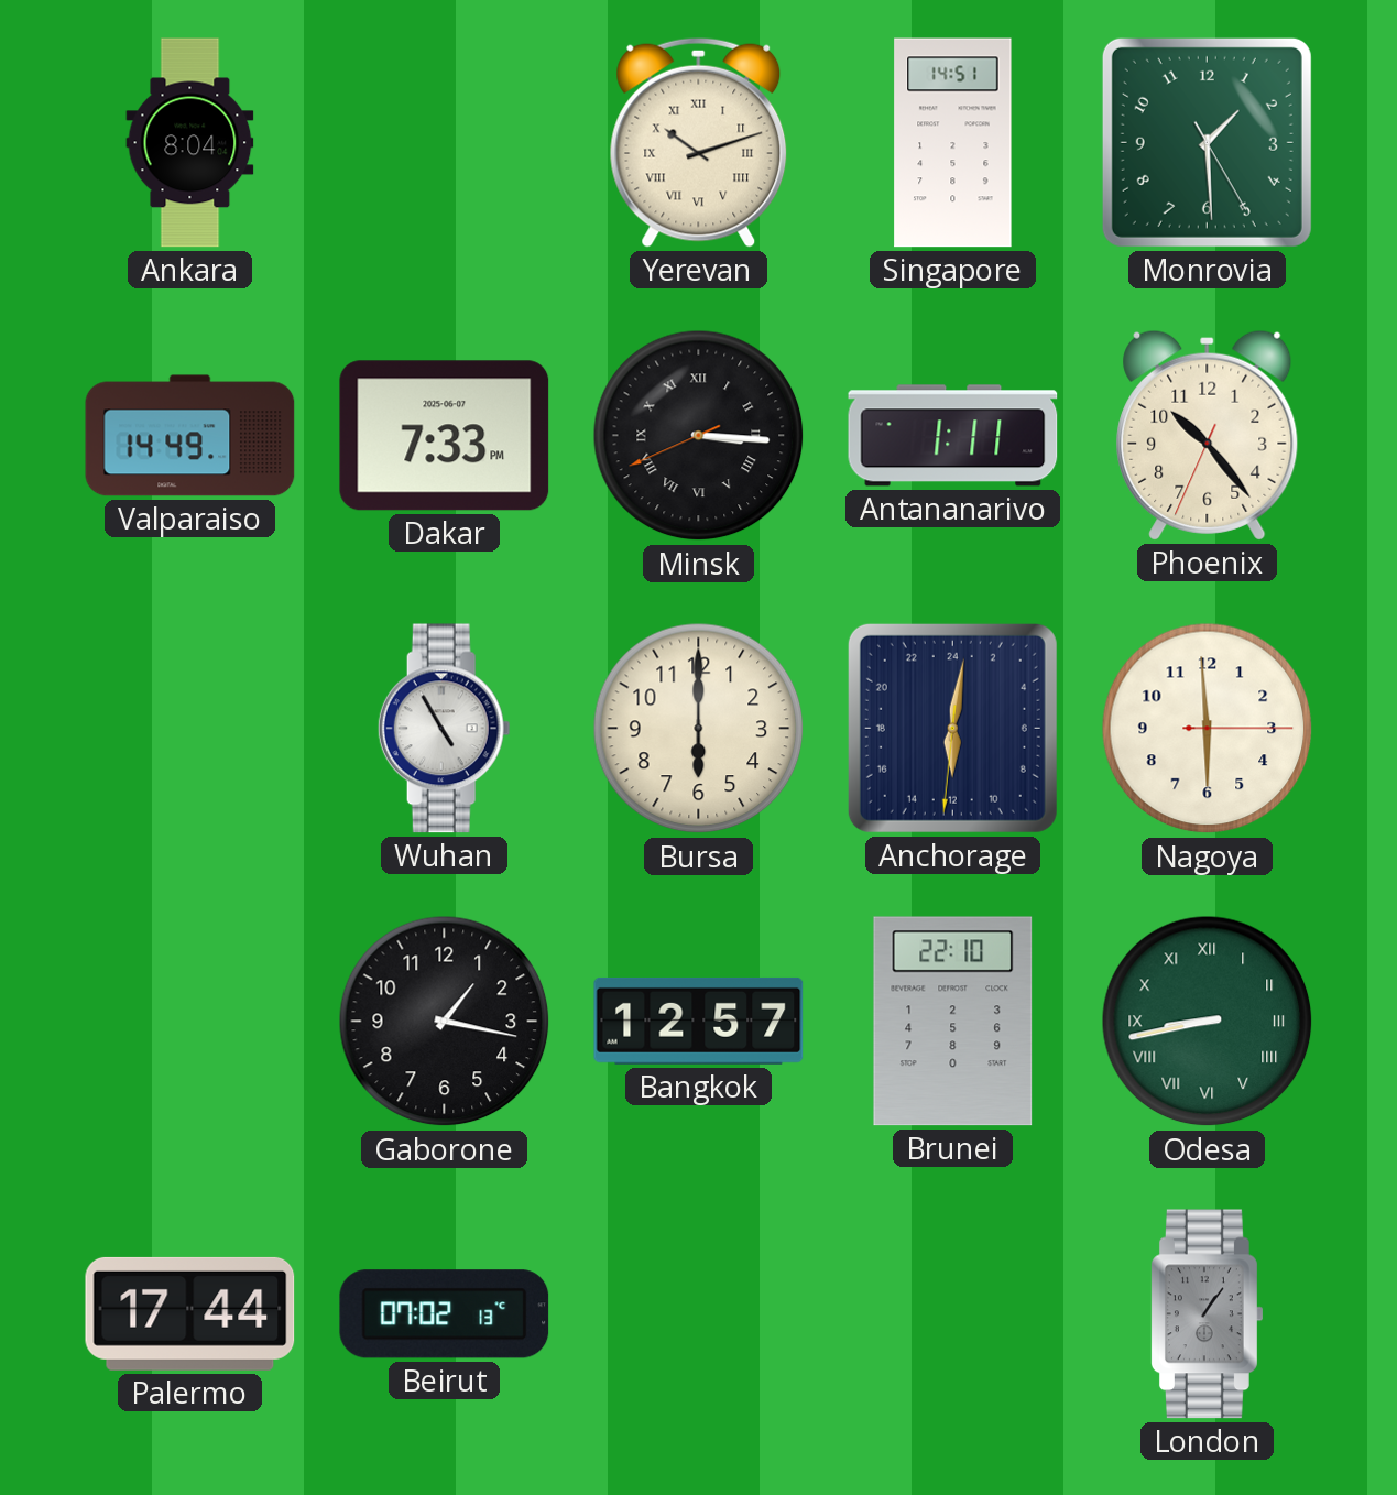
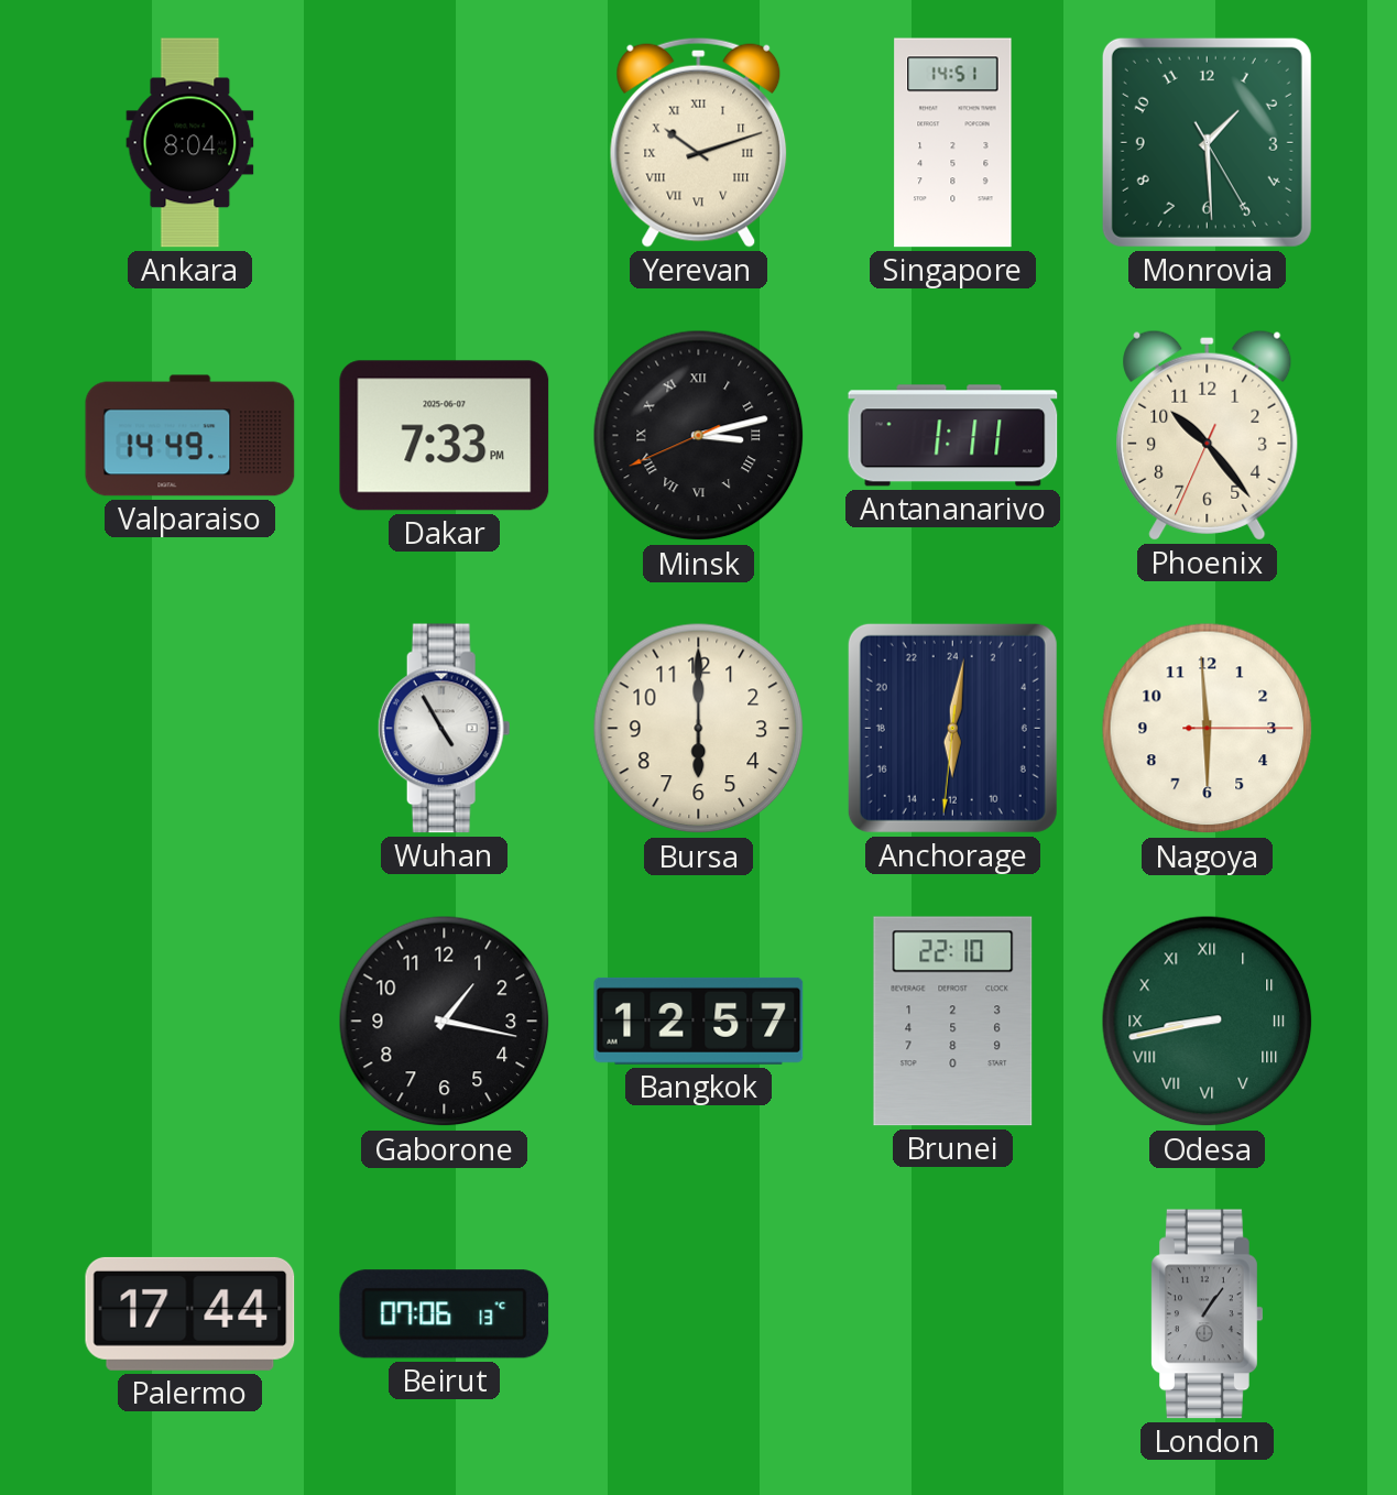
Minsk: 3:15 -> 3:12
Beirut: 07:02 -> 07:06
